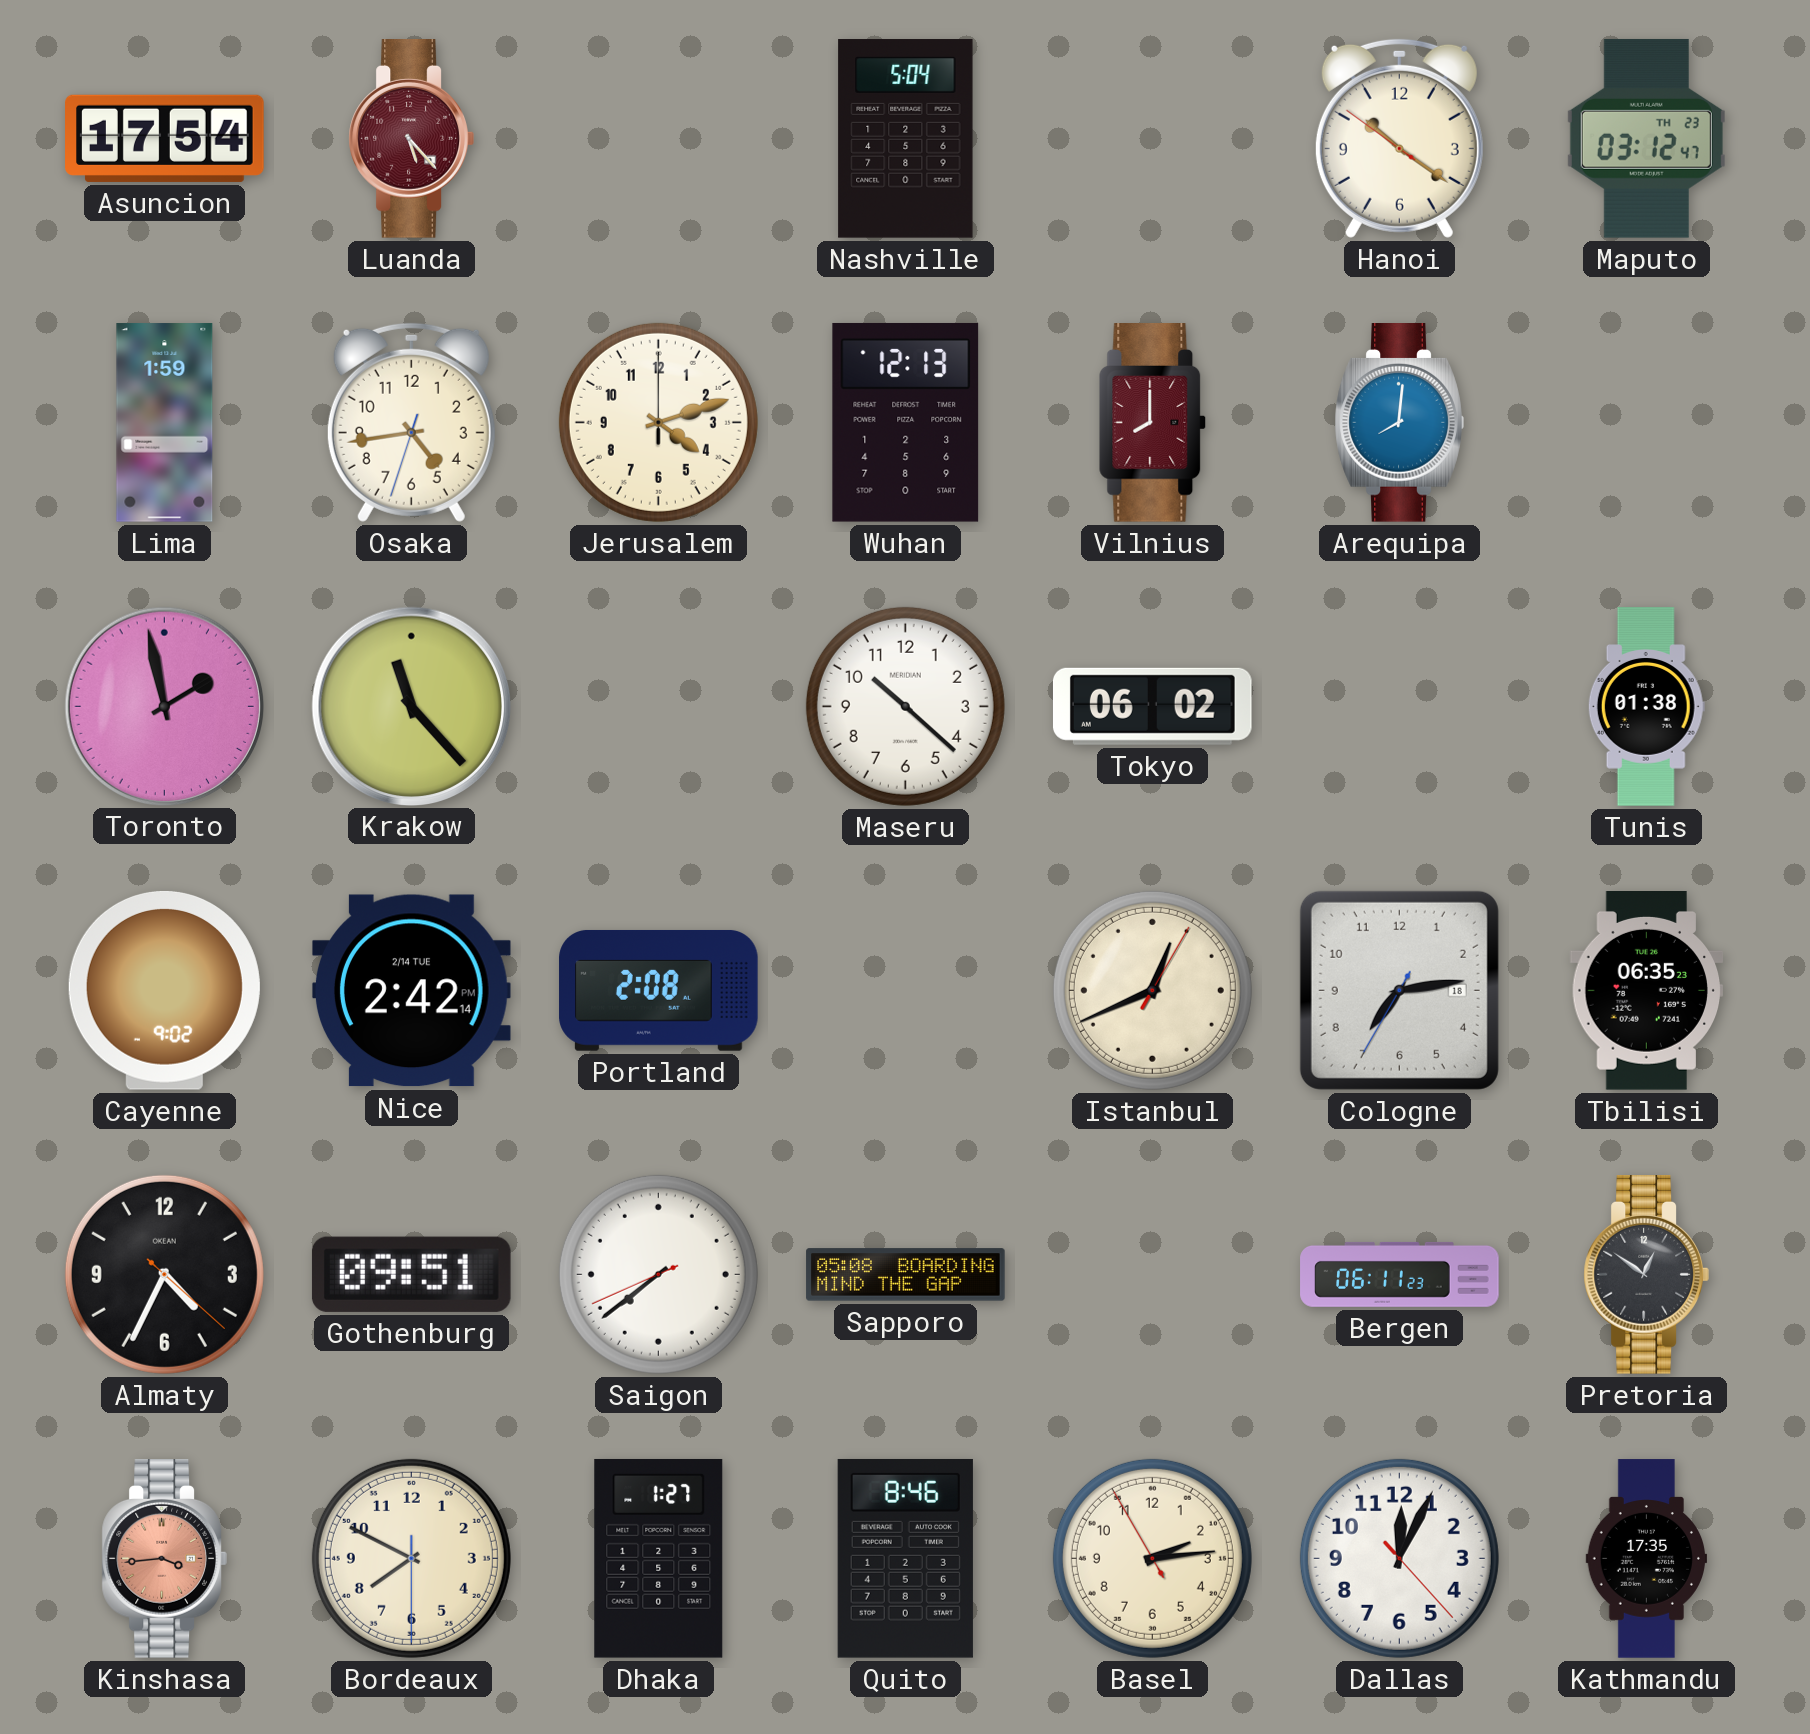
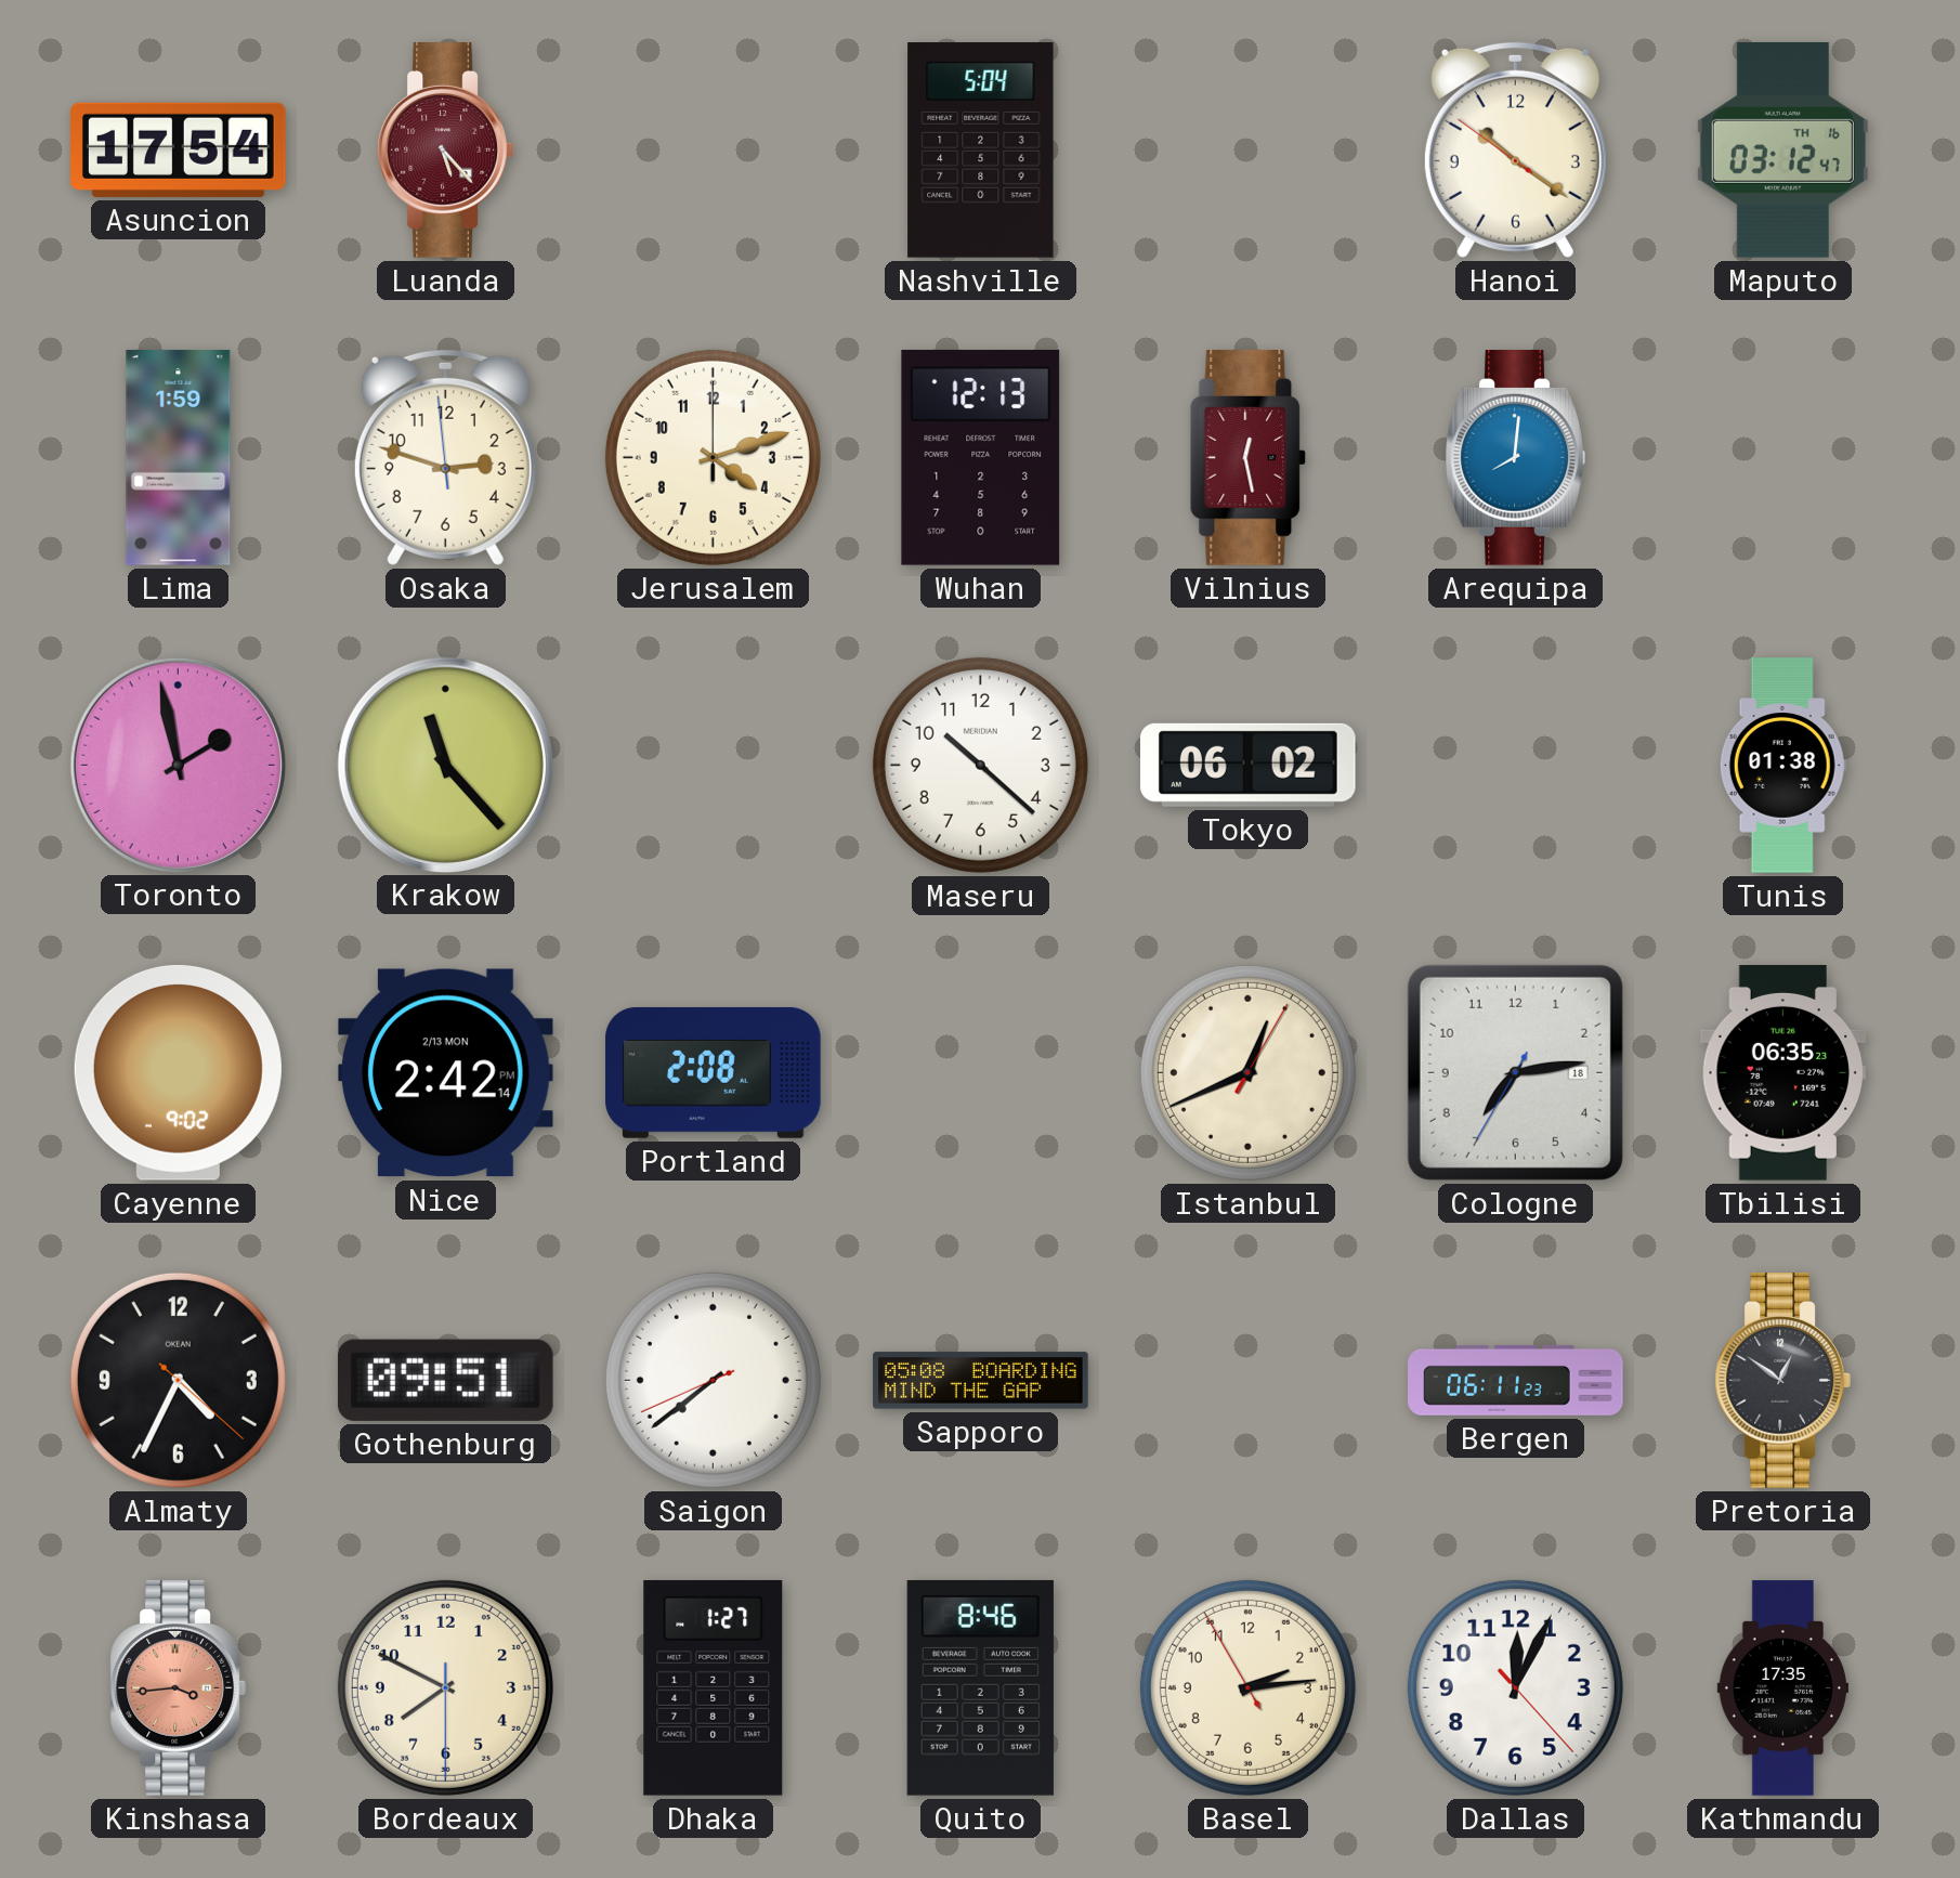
Maputo date: TH 23 -> TH 16
Osaka: 4:43 -> 2:47
Vilnius: 8:00 -> 12:28
Nice date: 2/14 TUE -> 2/13 MON
